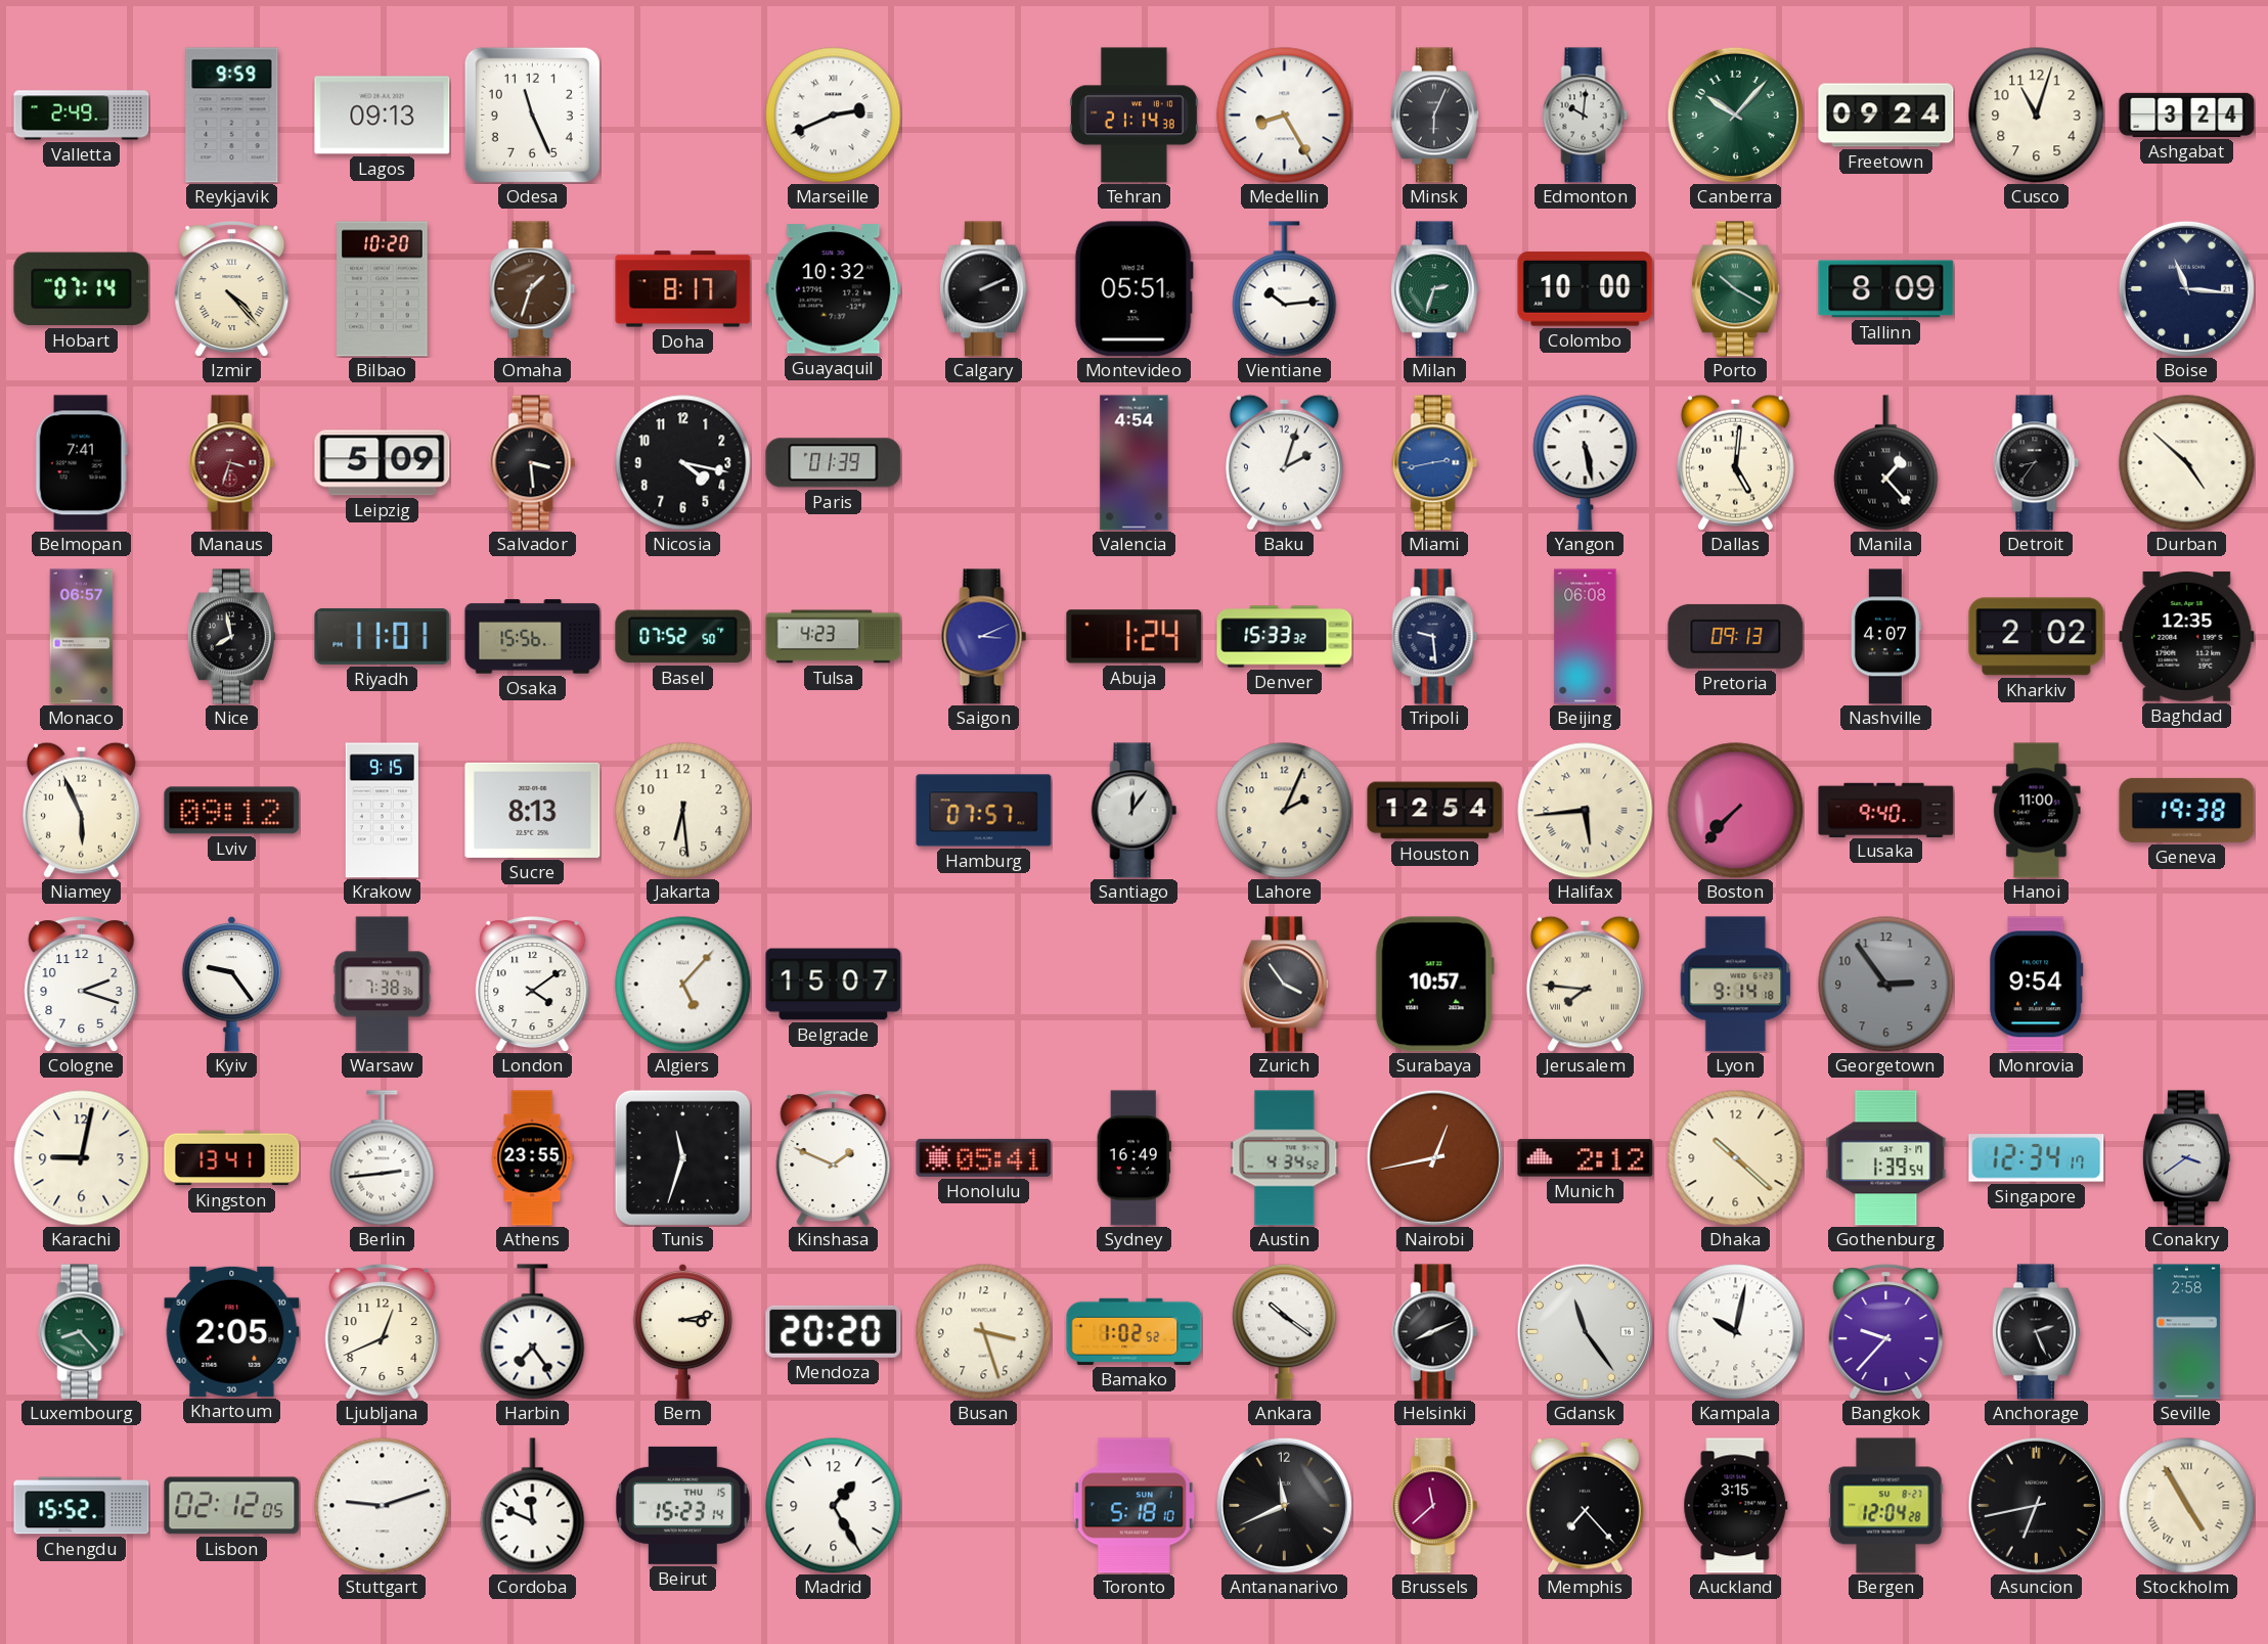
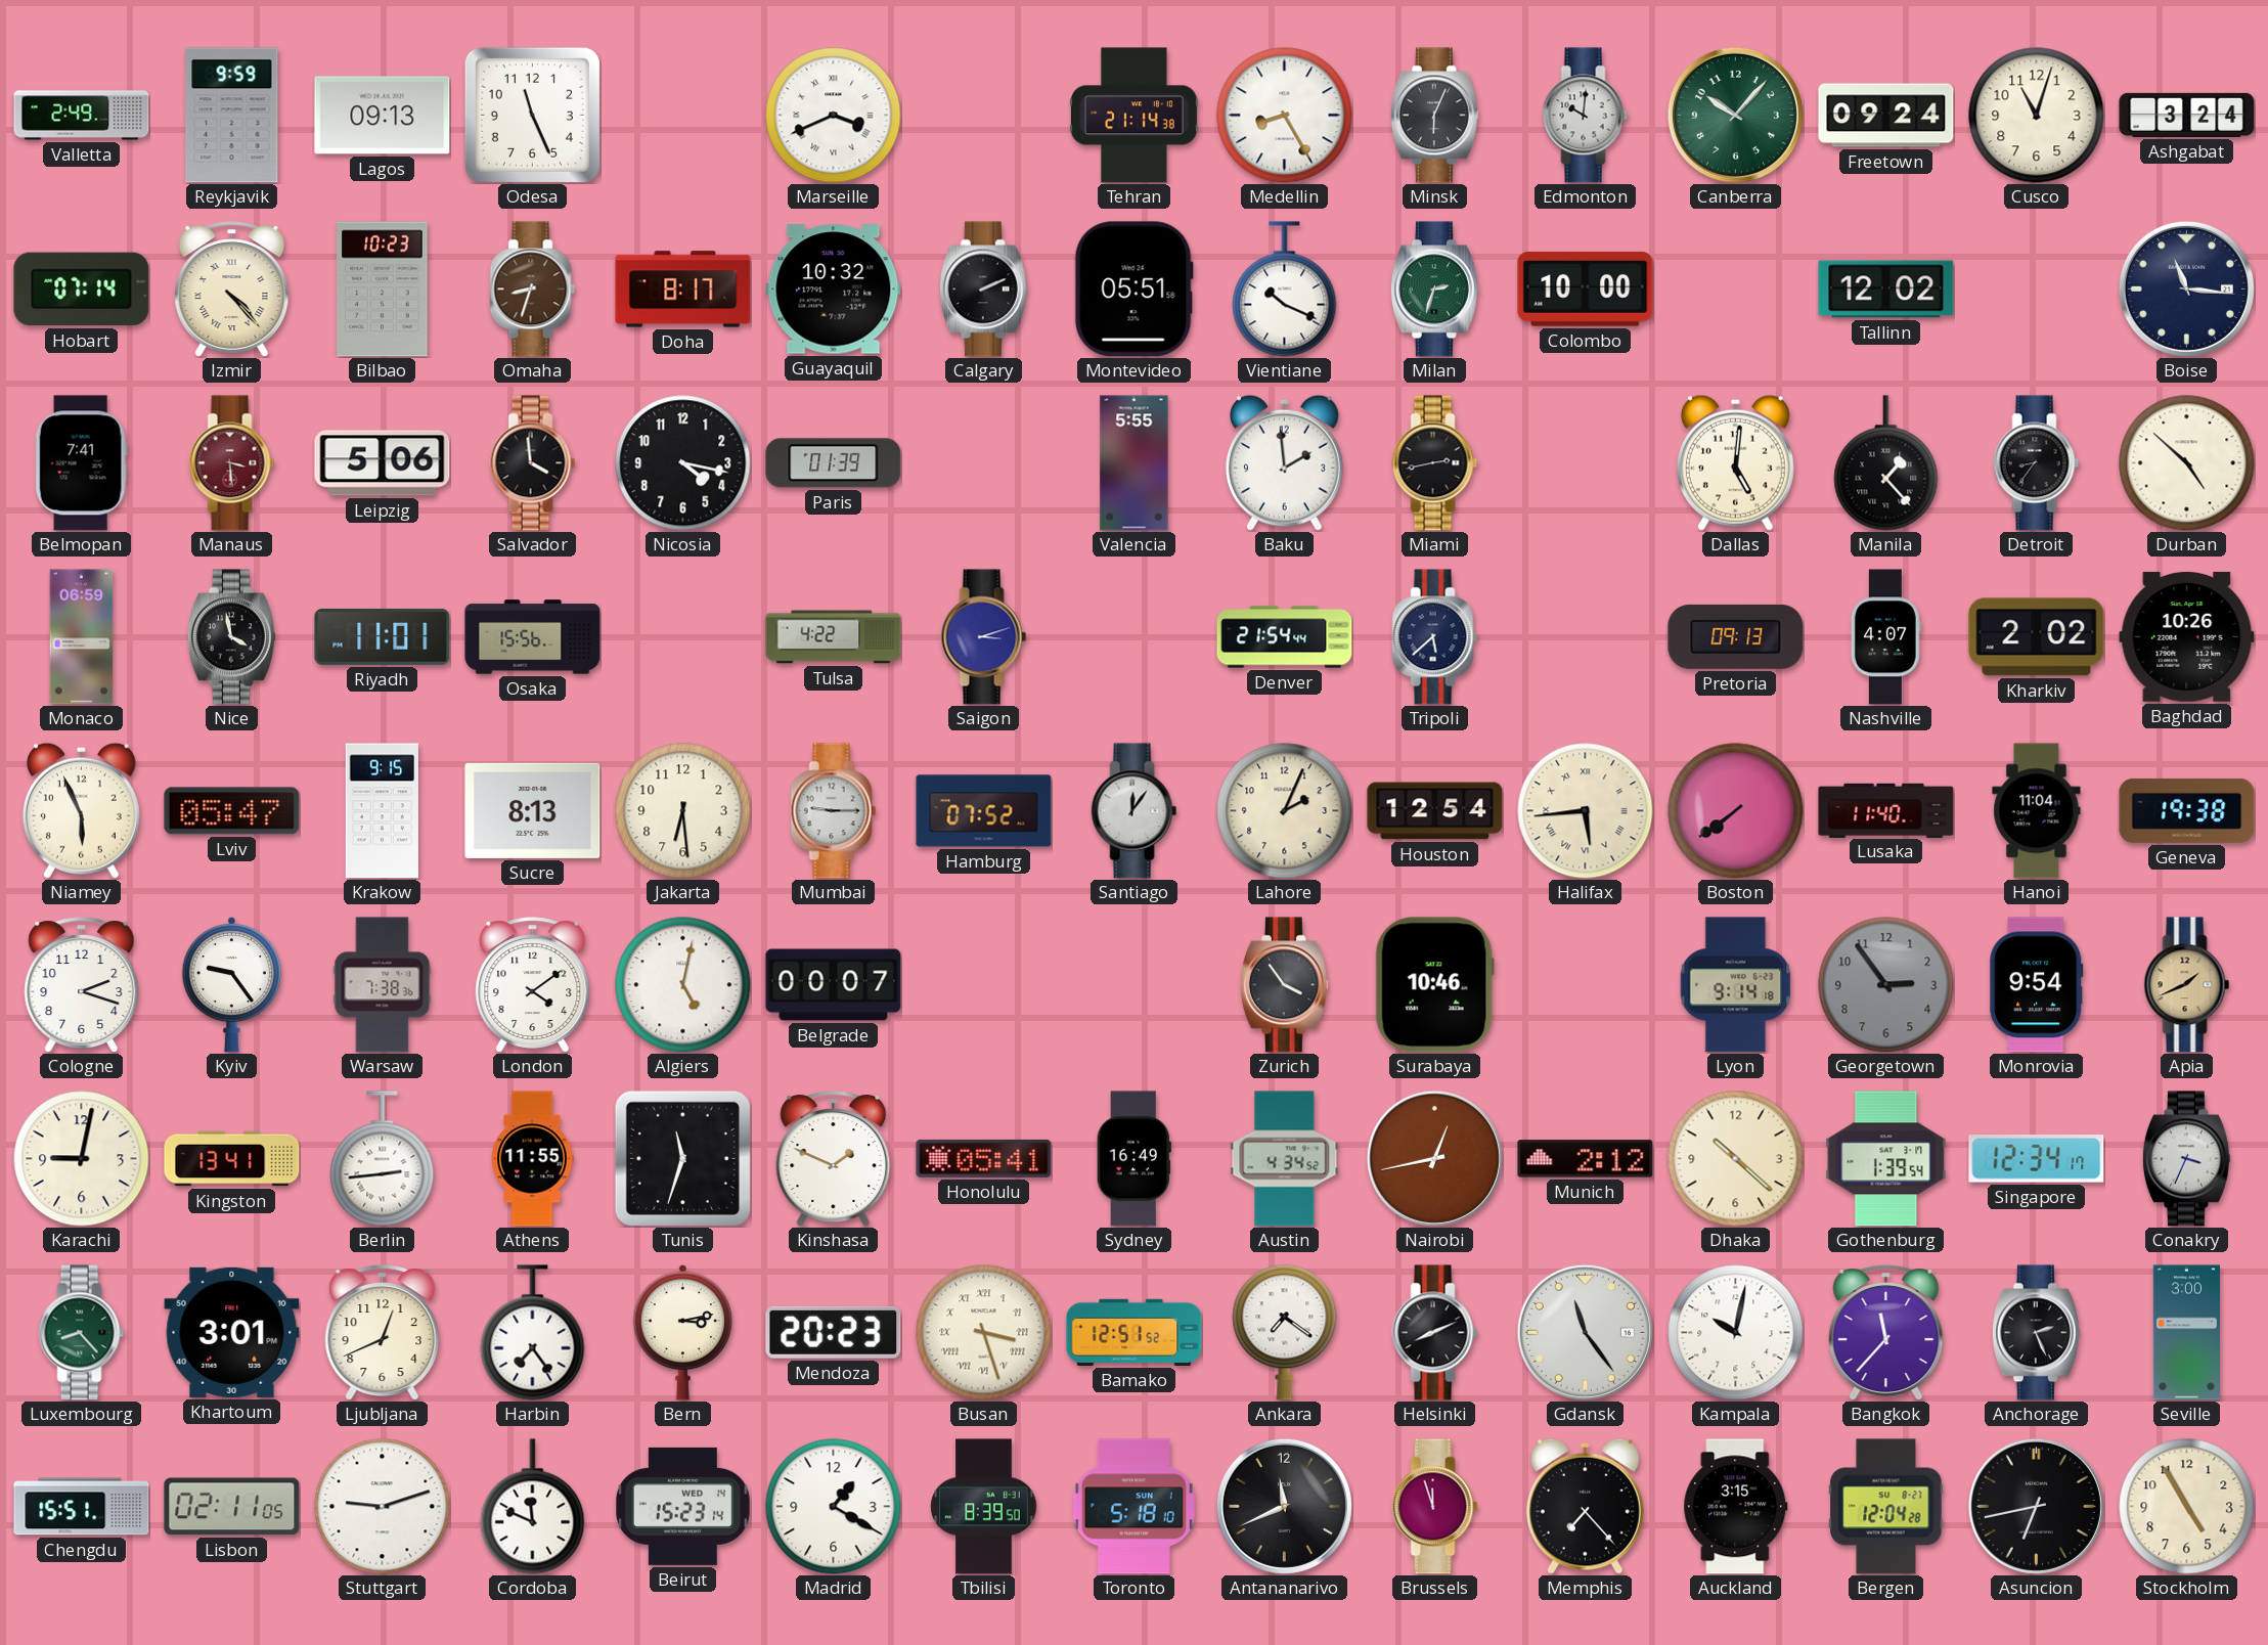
Marseille: 2:41 -> 3:41
Bilbao: 10:20 -> 10:23
Omaha: 1:33 -> 8:33
Vientiane: 10:14 -> 10:19
Porto: 10:20 -> none
Tallinn: 8:09 -> 12:02
Manaus: 3:33 -> 3:29
Leipzig: 5:09 -> 5:06
Salvador: 3:29 -> 3:59
Valencia: 4:54 -> 5:55
Baku: 2:03 -> 1:59
Miami dial: blue -> black
Yangon: 5:28 -> none
Monaco: 06:57 -> 06:59
Nice: 7:58 -> 3:58
Basel: 07:52 -> none
Tulsa: 4:23 -> 4:22
Saigon: 3:11 -> 3:12
Abuja: 1:24 -> none
Denver: 15:33 -> 21:54
Tripoli: 9:29 -> 5:38
Beijing: 06:08 -> none
Baghdad: 12:35 -> 10:26
Lviv: 09:12 -> 05:47
Mumbai: none -> 9:15
Hamburg: 07:57 -> 07:52
Boston: 7:37 -> 7:39
Lusaka: 9:40 -> 11:40
Hanoi: 11:00 -> 11:04
Algiers: 5:07 -> 5:02
Belgrade: 15:07 -> 00:07
Surabaya: 10:57 -> 10:46
Jerusalem: 7:46 -> none
Apia: none -> 1:41
Athens: 23:55 -> 11:55
Conakry: 3:39 -> 3:34
Khartoum: 2:05 -> 3:01
Mendoza: 20:20 -> 20:23
Busan numerals: Arabic -> Roman
Bamako: 1:02 -> 12:51
Ankara: 10:21 -> 7:21
Bangkok: 9:37 -> 11:37
Seville: 2:58 -> 3:00
Chengdu: 15:52 -> 15:51
Lisbon: 02:12 -> 02:11
Beirut date: THU 15 -> WED 14
Madrid: 1:25 -> 1:20
Tbilisi: none -> 8:39
Brussels: 11:38 -> 11:57
Stockholm numerals: Roman -> Arabic
